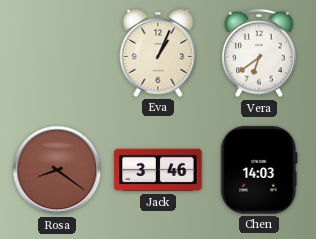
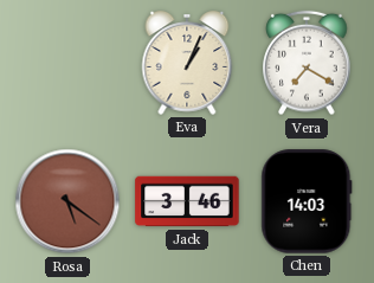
Vera: 6:39 -> 7:20
Rosa: 8:21 -> 5:21
